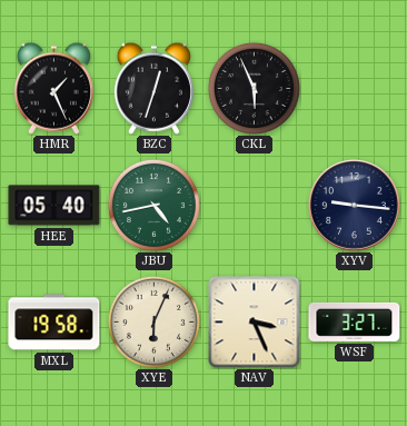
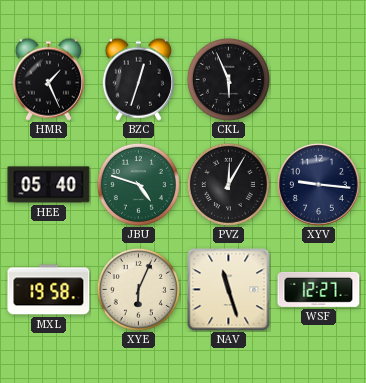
JBU: 4:43 -> 4:48
PVZ: none -> 12:05
NAV: 3:26 -> 11:27
WSF: 3:27 -> 12:27
